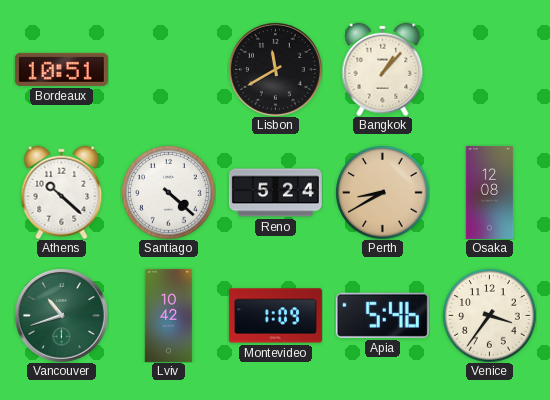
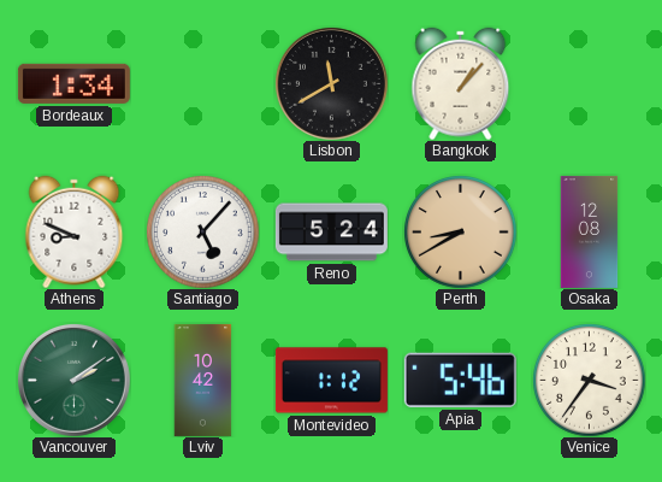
Bordeaux: 10:51 -> 1:34
Athens: 10:22 -> 8:49
Santiago: 4:22 -> 5:07
Vancouver: 10:42 -> 2:09
Montevideo: 1:09 -> 1:12
